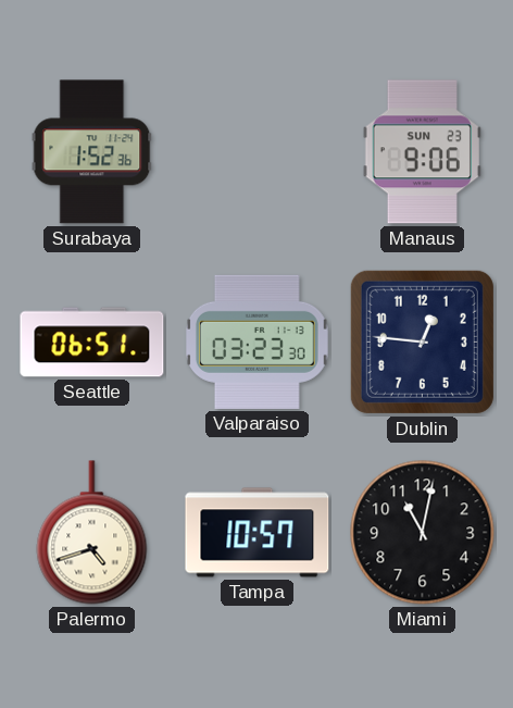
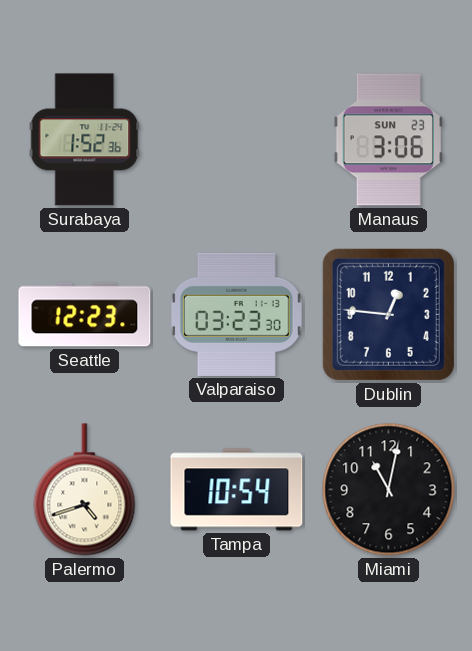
Manaus: 9:06 -> 3:06
Seattle: 06:51 -> 12:23
Tampa: 10:57 -> 10:54
